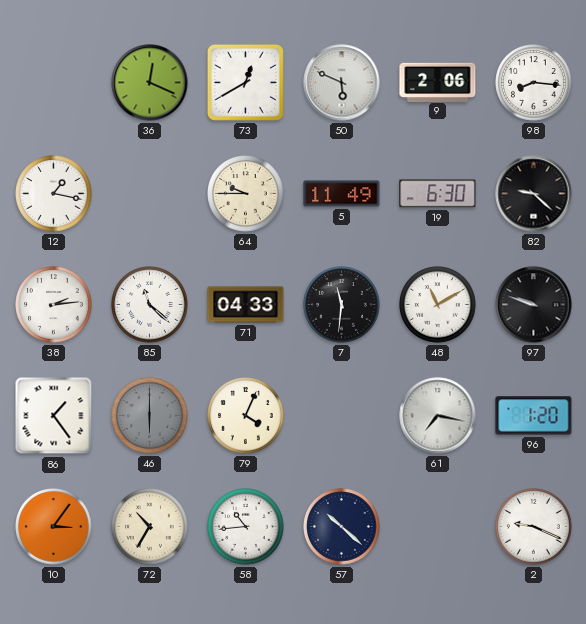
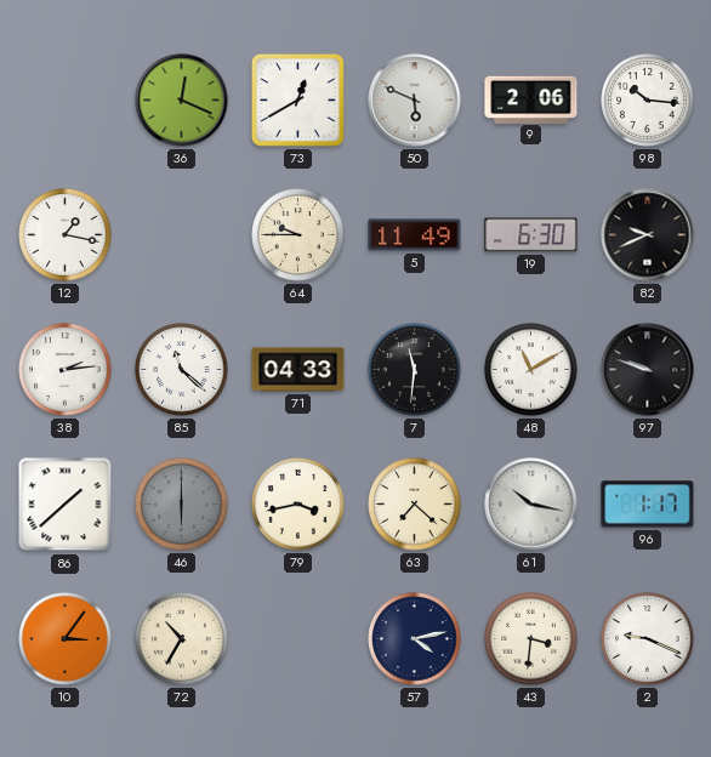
98: 8:16 -> 10:16
82: 9:22 -> 9:41
86: 1:24 -> 1:38
79: 4:04 -> 3:43
63: none -> 7:22
61: 7:17 -> 10:17
96: 1:20 -> 1:17
58: 10:44 -> none
57: 10:22 -> 4:13
43: none -> 3:31
